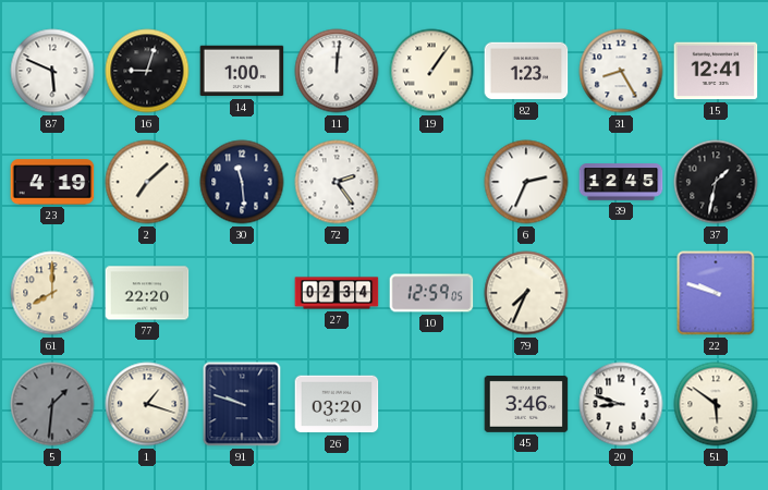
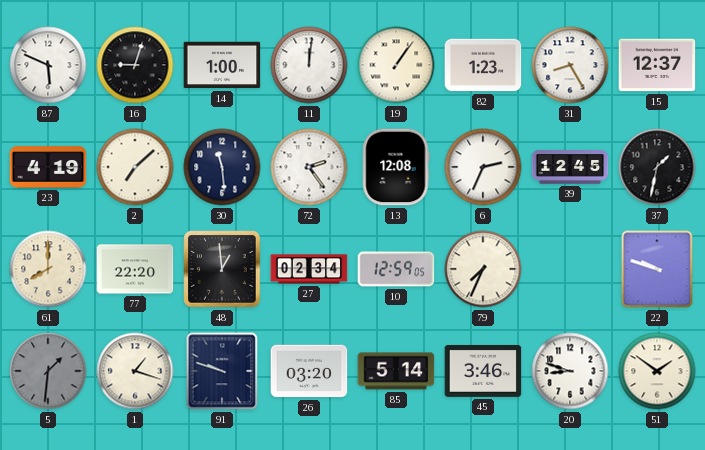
15: 12:41 -> 12:37
13: none -> 12:08
48: none -> 12:59
85: none -> 5:14
51: 5:51 -> 1:51
